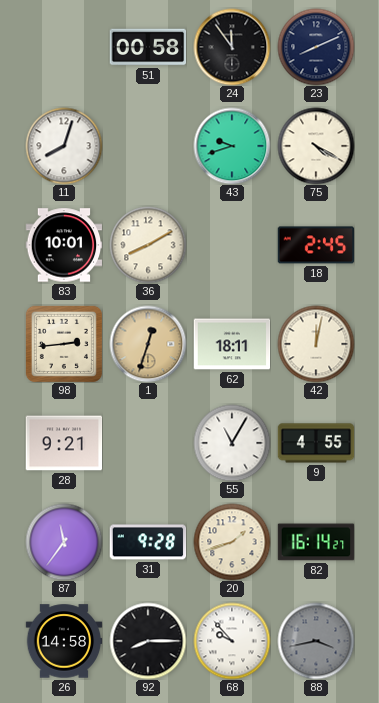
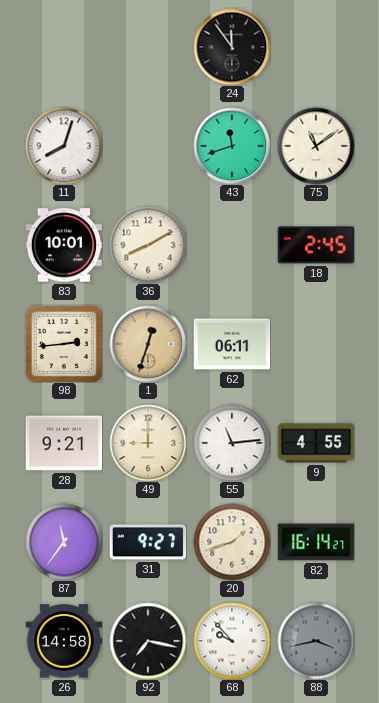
51: 00:58 -> none
23: 8:11 -> none
43: 9:42 -> 11:42
75: 4:20 -> 11:09
62: 18:11 -> 06:11
42: 12:02 -> none
49: none -> 9:00
55: 11:05 -> 11:14
31: 9:28 -> 9:27
92: 8:15 -> 7:17
